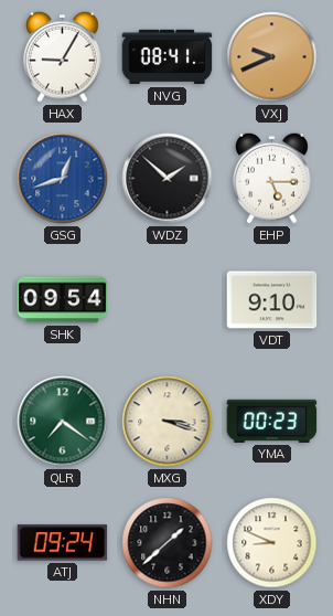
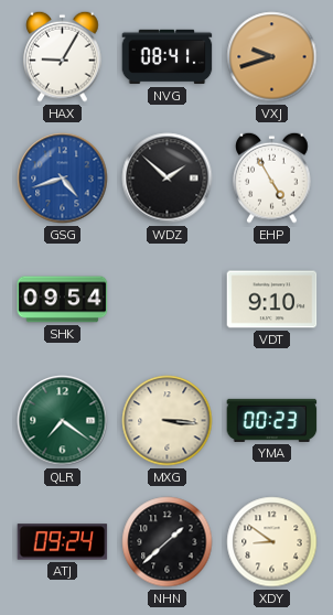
VXJ: 9:41 -> 9:42
GSG: 12:42 -> 4:42
EHP: 5:15 -> 4:55
MXG: 3:18 -> 3:16
XDY: 8:49 -> 8:51
